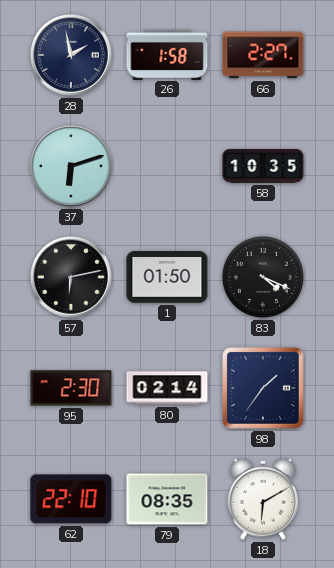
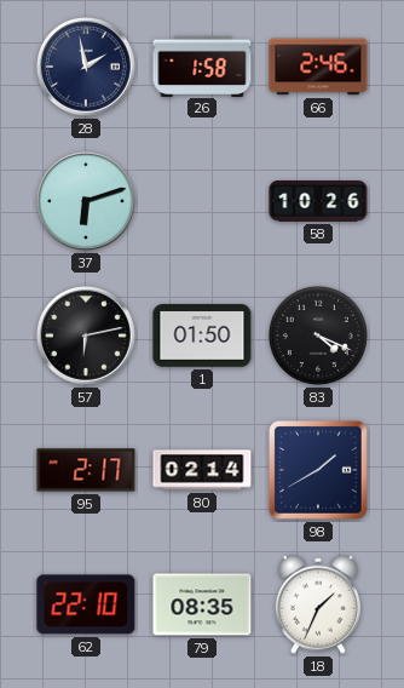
66: 2:27 -> 2:46
58: 10:35 -> 10:26
95: 2:30 -> 2:17
98: 1:36 -> 1:40
18: 6:10 -> 1:34
